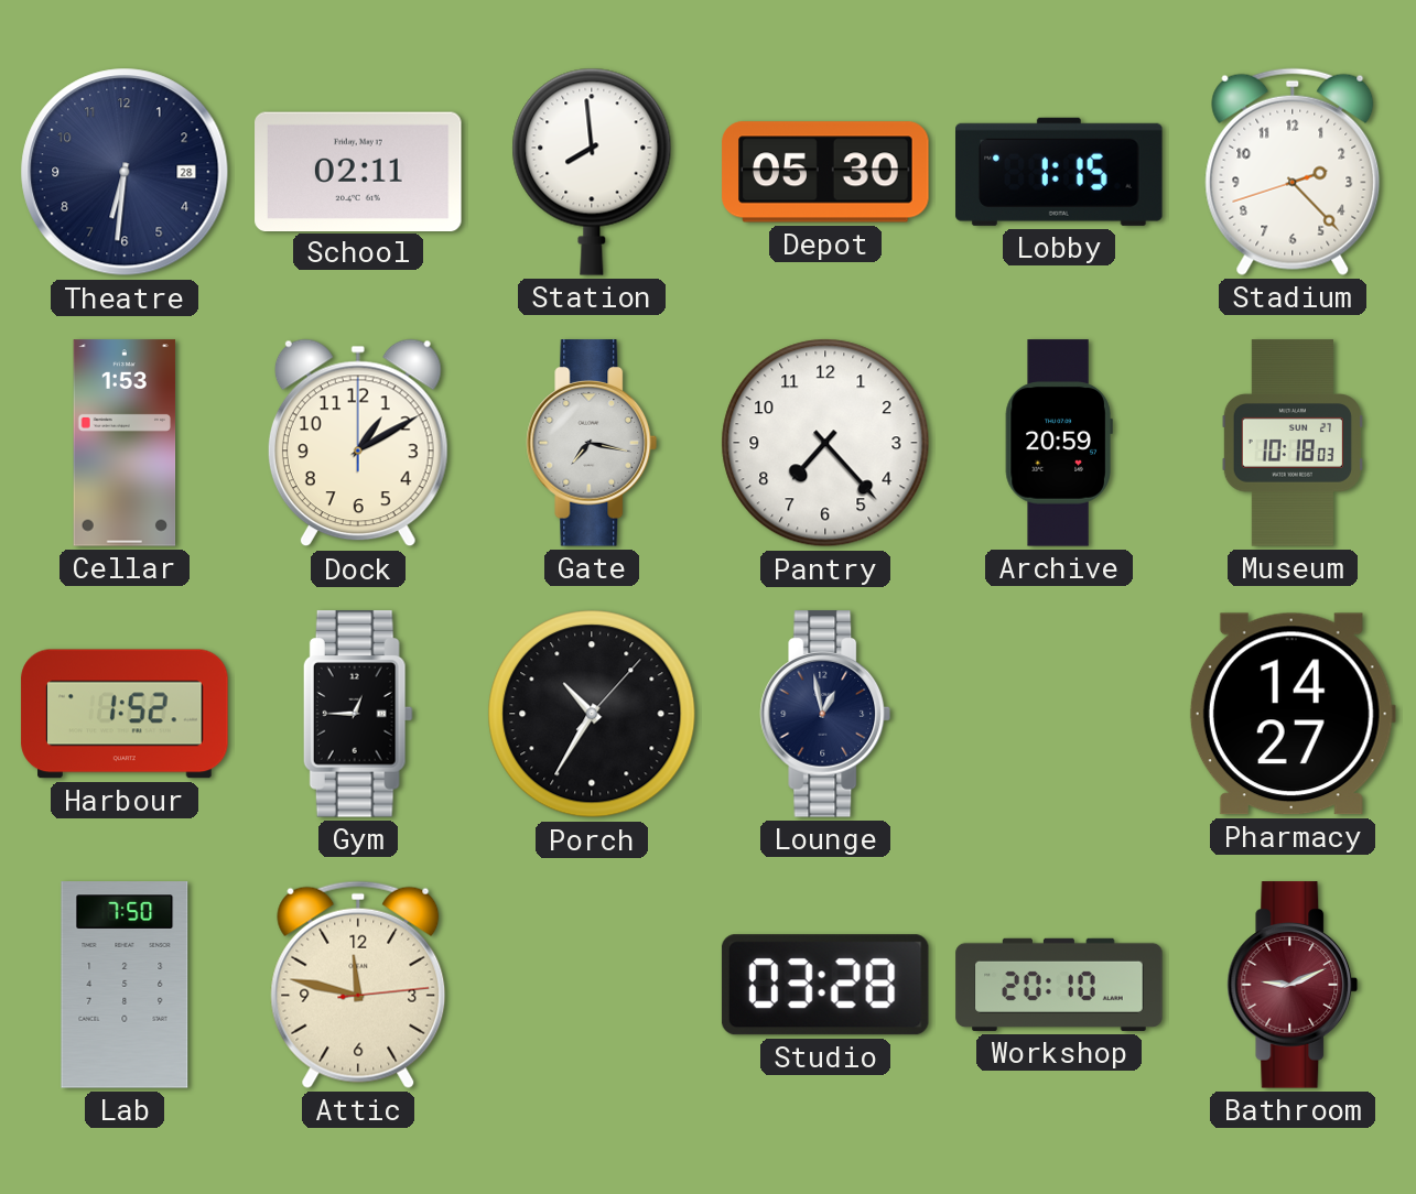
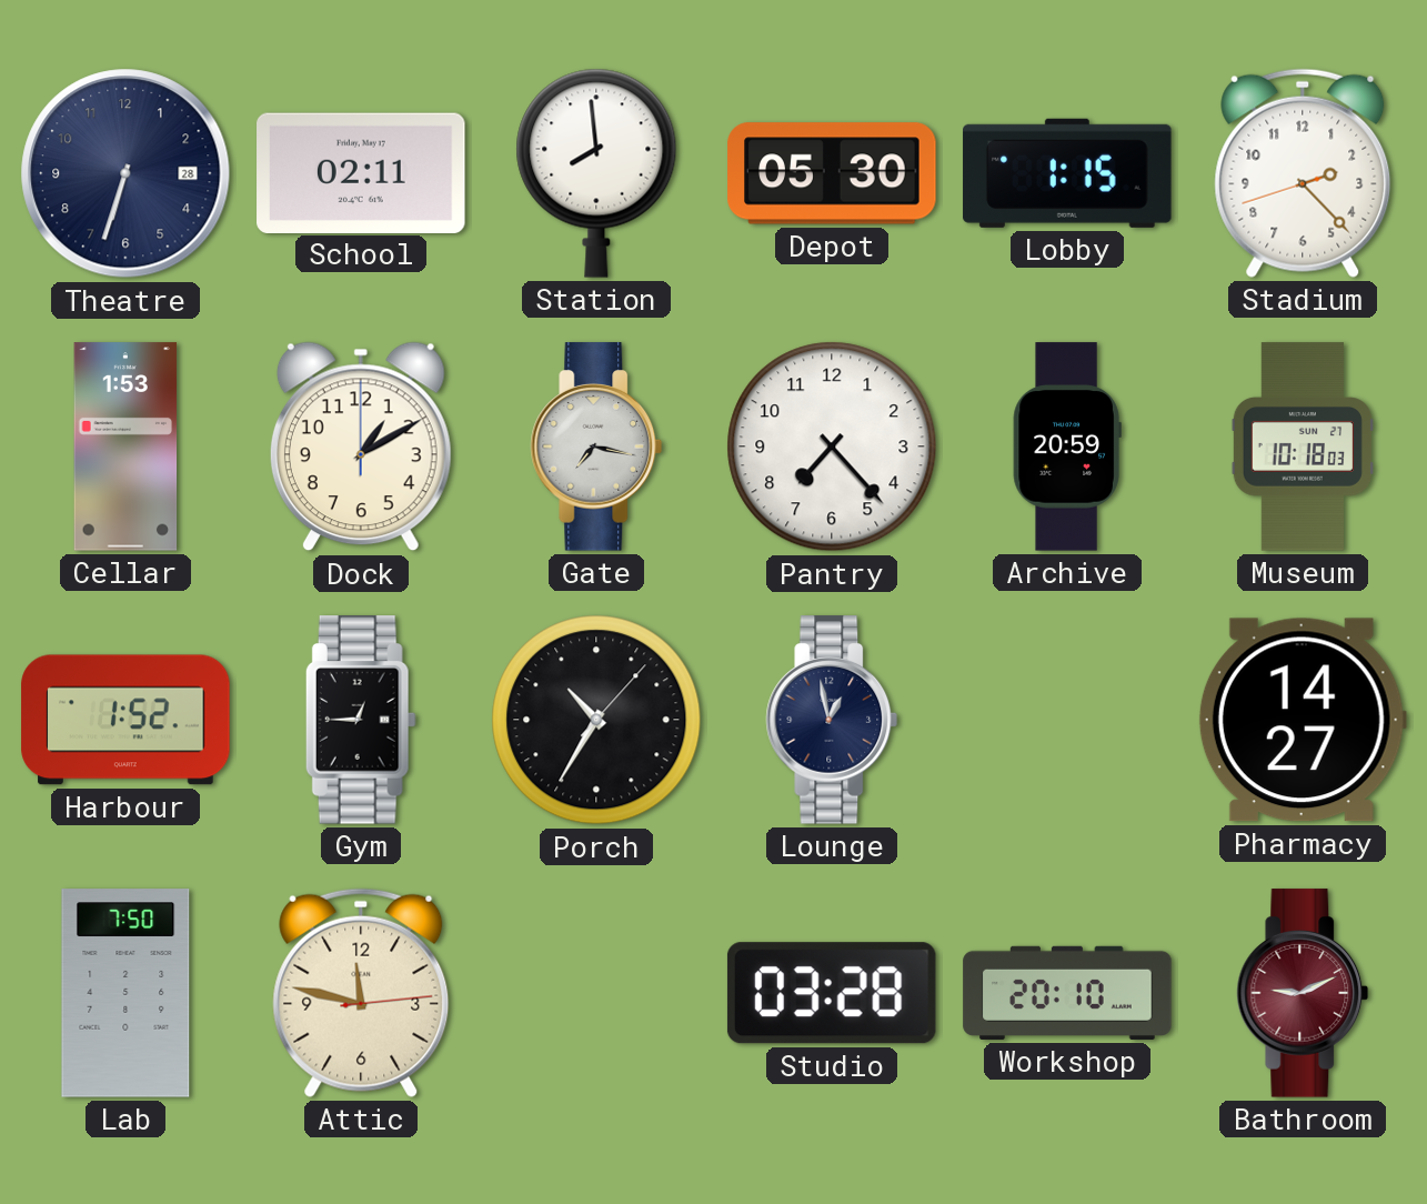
Theatre: 6:31 -> 6:33
